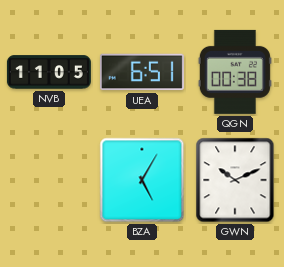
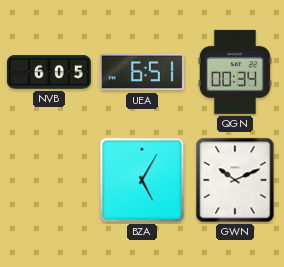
NVB: 11:05 -> 6:05
QGN: 00:38 -> 00:34
